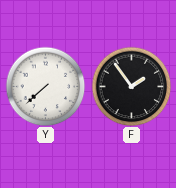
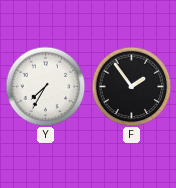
Y: 7:38 -> 7:35
